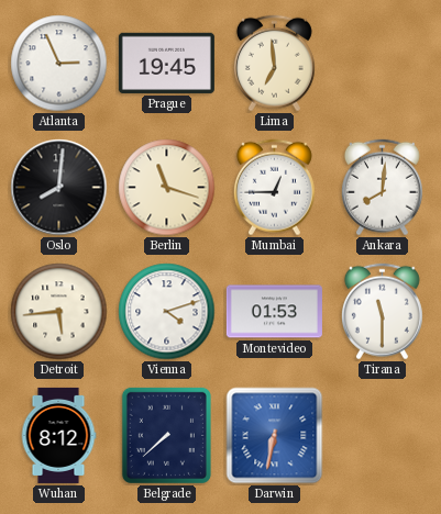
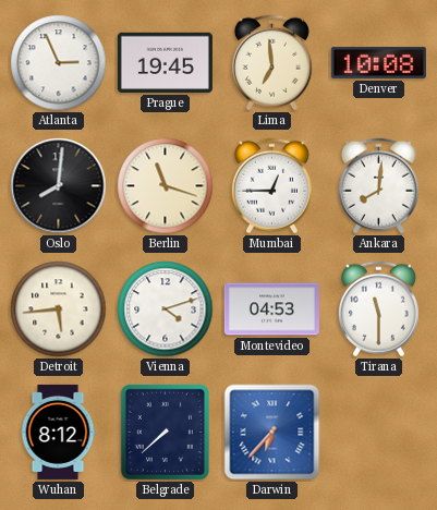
Denver: none -> 10:08
Montevideo: 01:53 -> 04:53
Darwin: 6:32 -> 6:37
